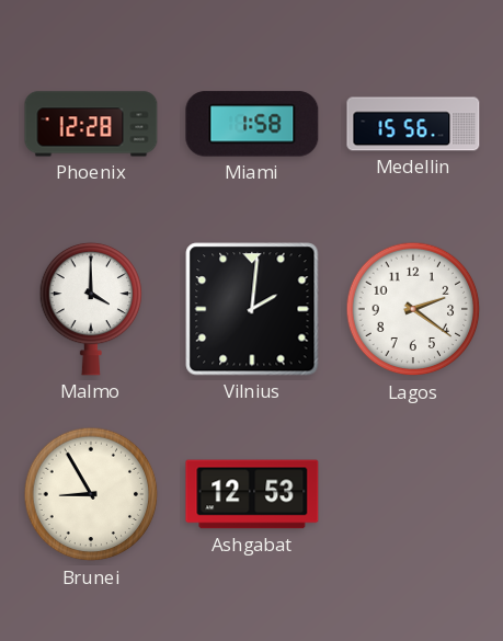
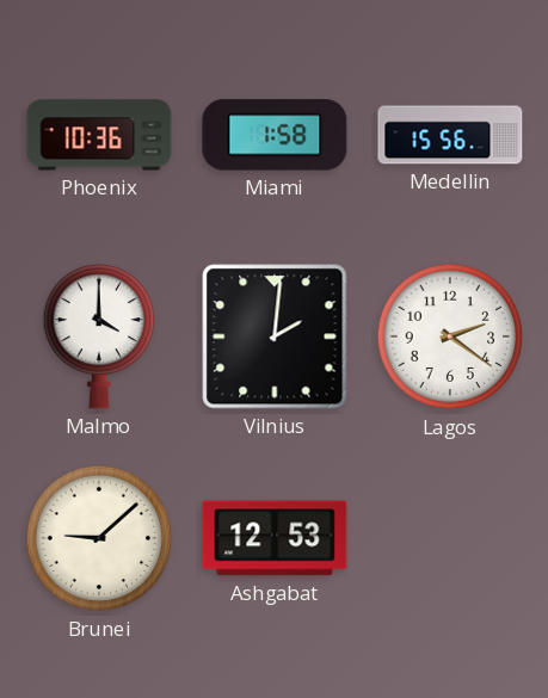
Phoenix: 12:28 -> 10:36
Brunei: 8:55 -> 9:08
